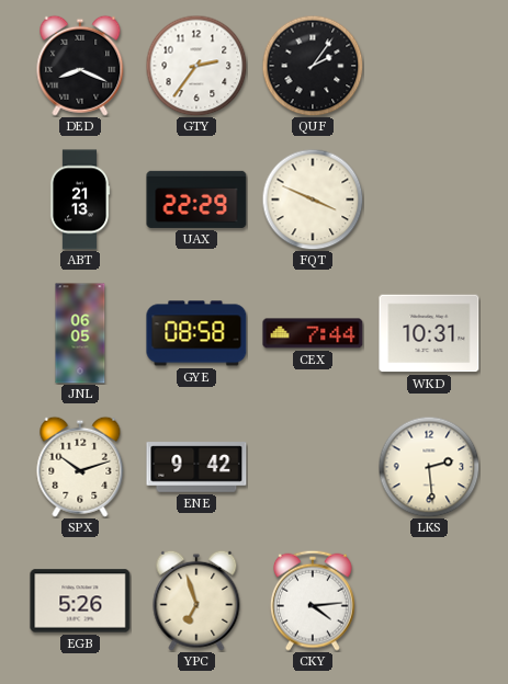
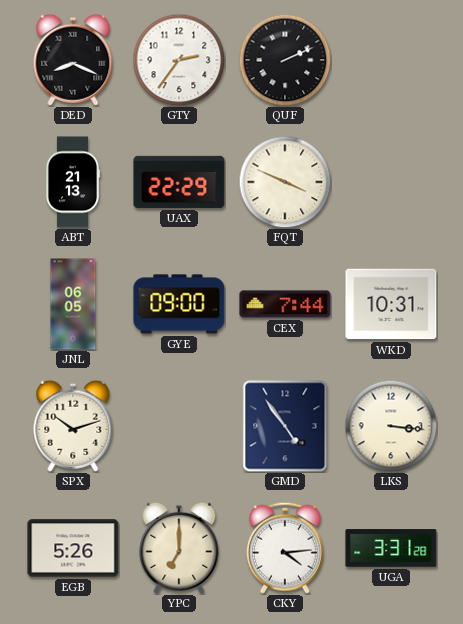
QUF: 2:06 -> 2:11
GYE: 08:58 -> 09:00
ENE: 9:42 -> none
GMD: none -> 4:54
LKS: 2:29 -> 3:16
YPC: 6:57 -> 7:00
UGA: none -> 3:31
